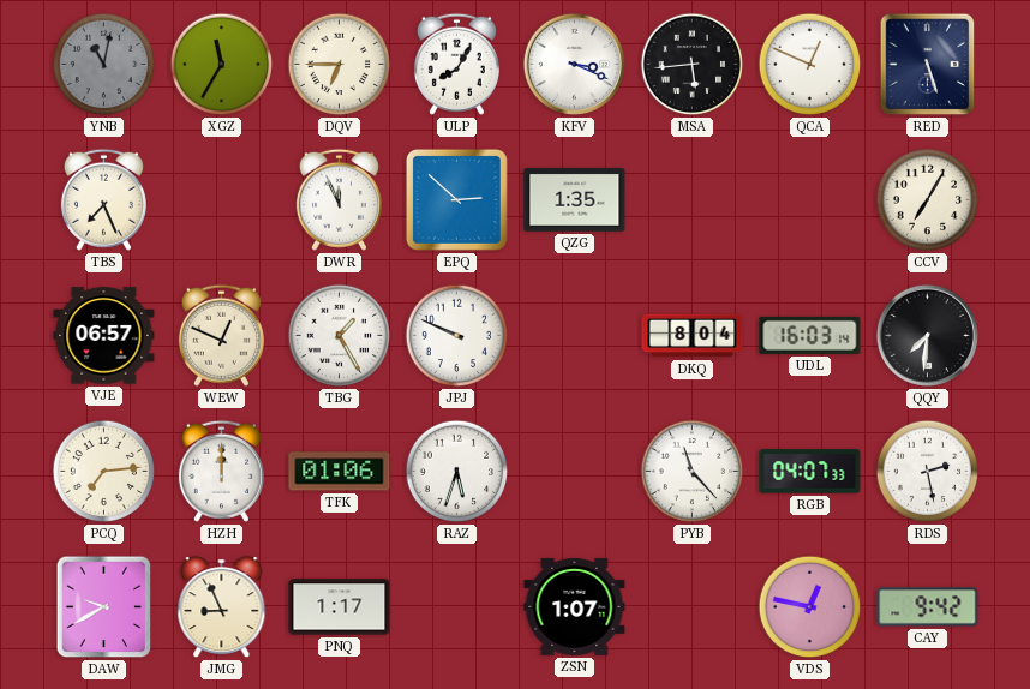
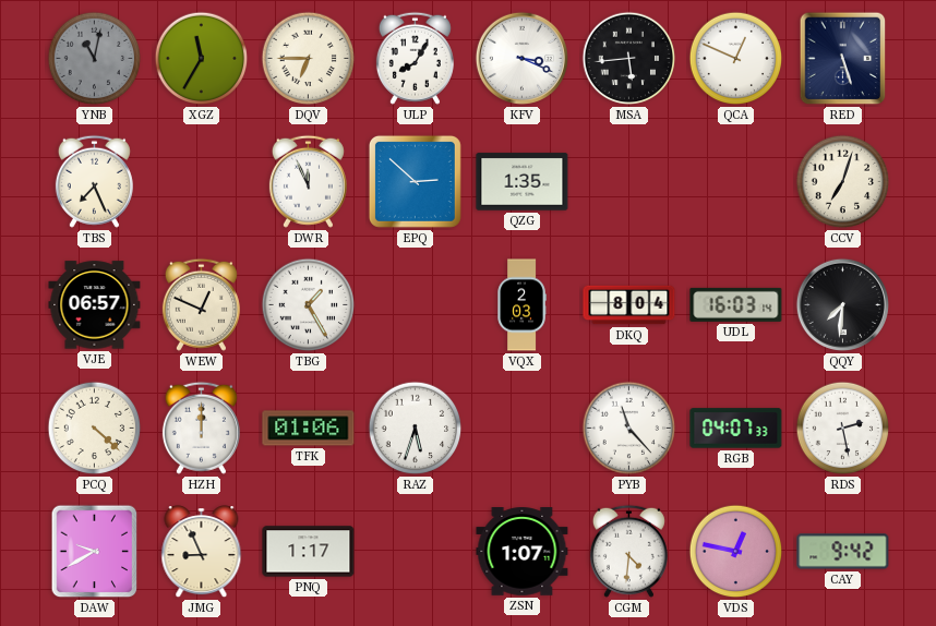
CCV: 7:05 -> 7:03
JPJ: 9:49 -> none
VQX: none -> 2:03
PCQ: 7:14 -> 4:22
CGM: none -> 4:31
